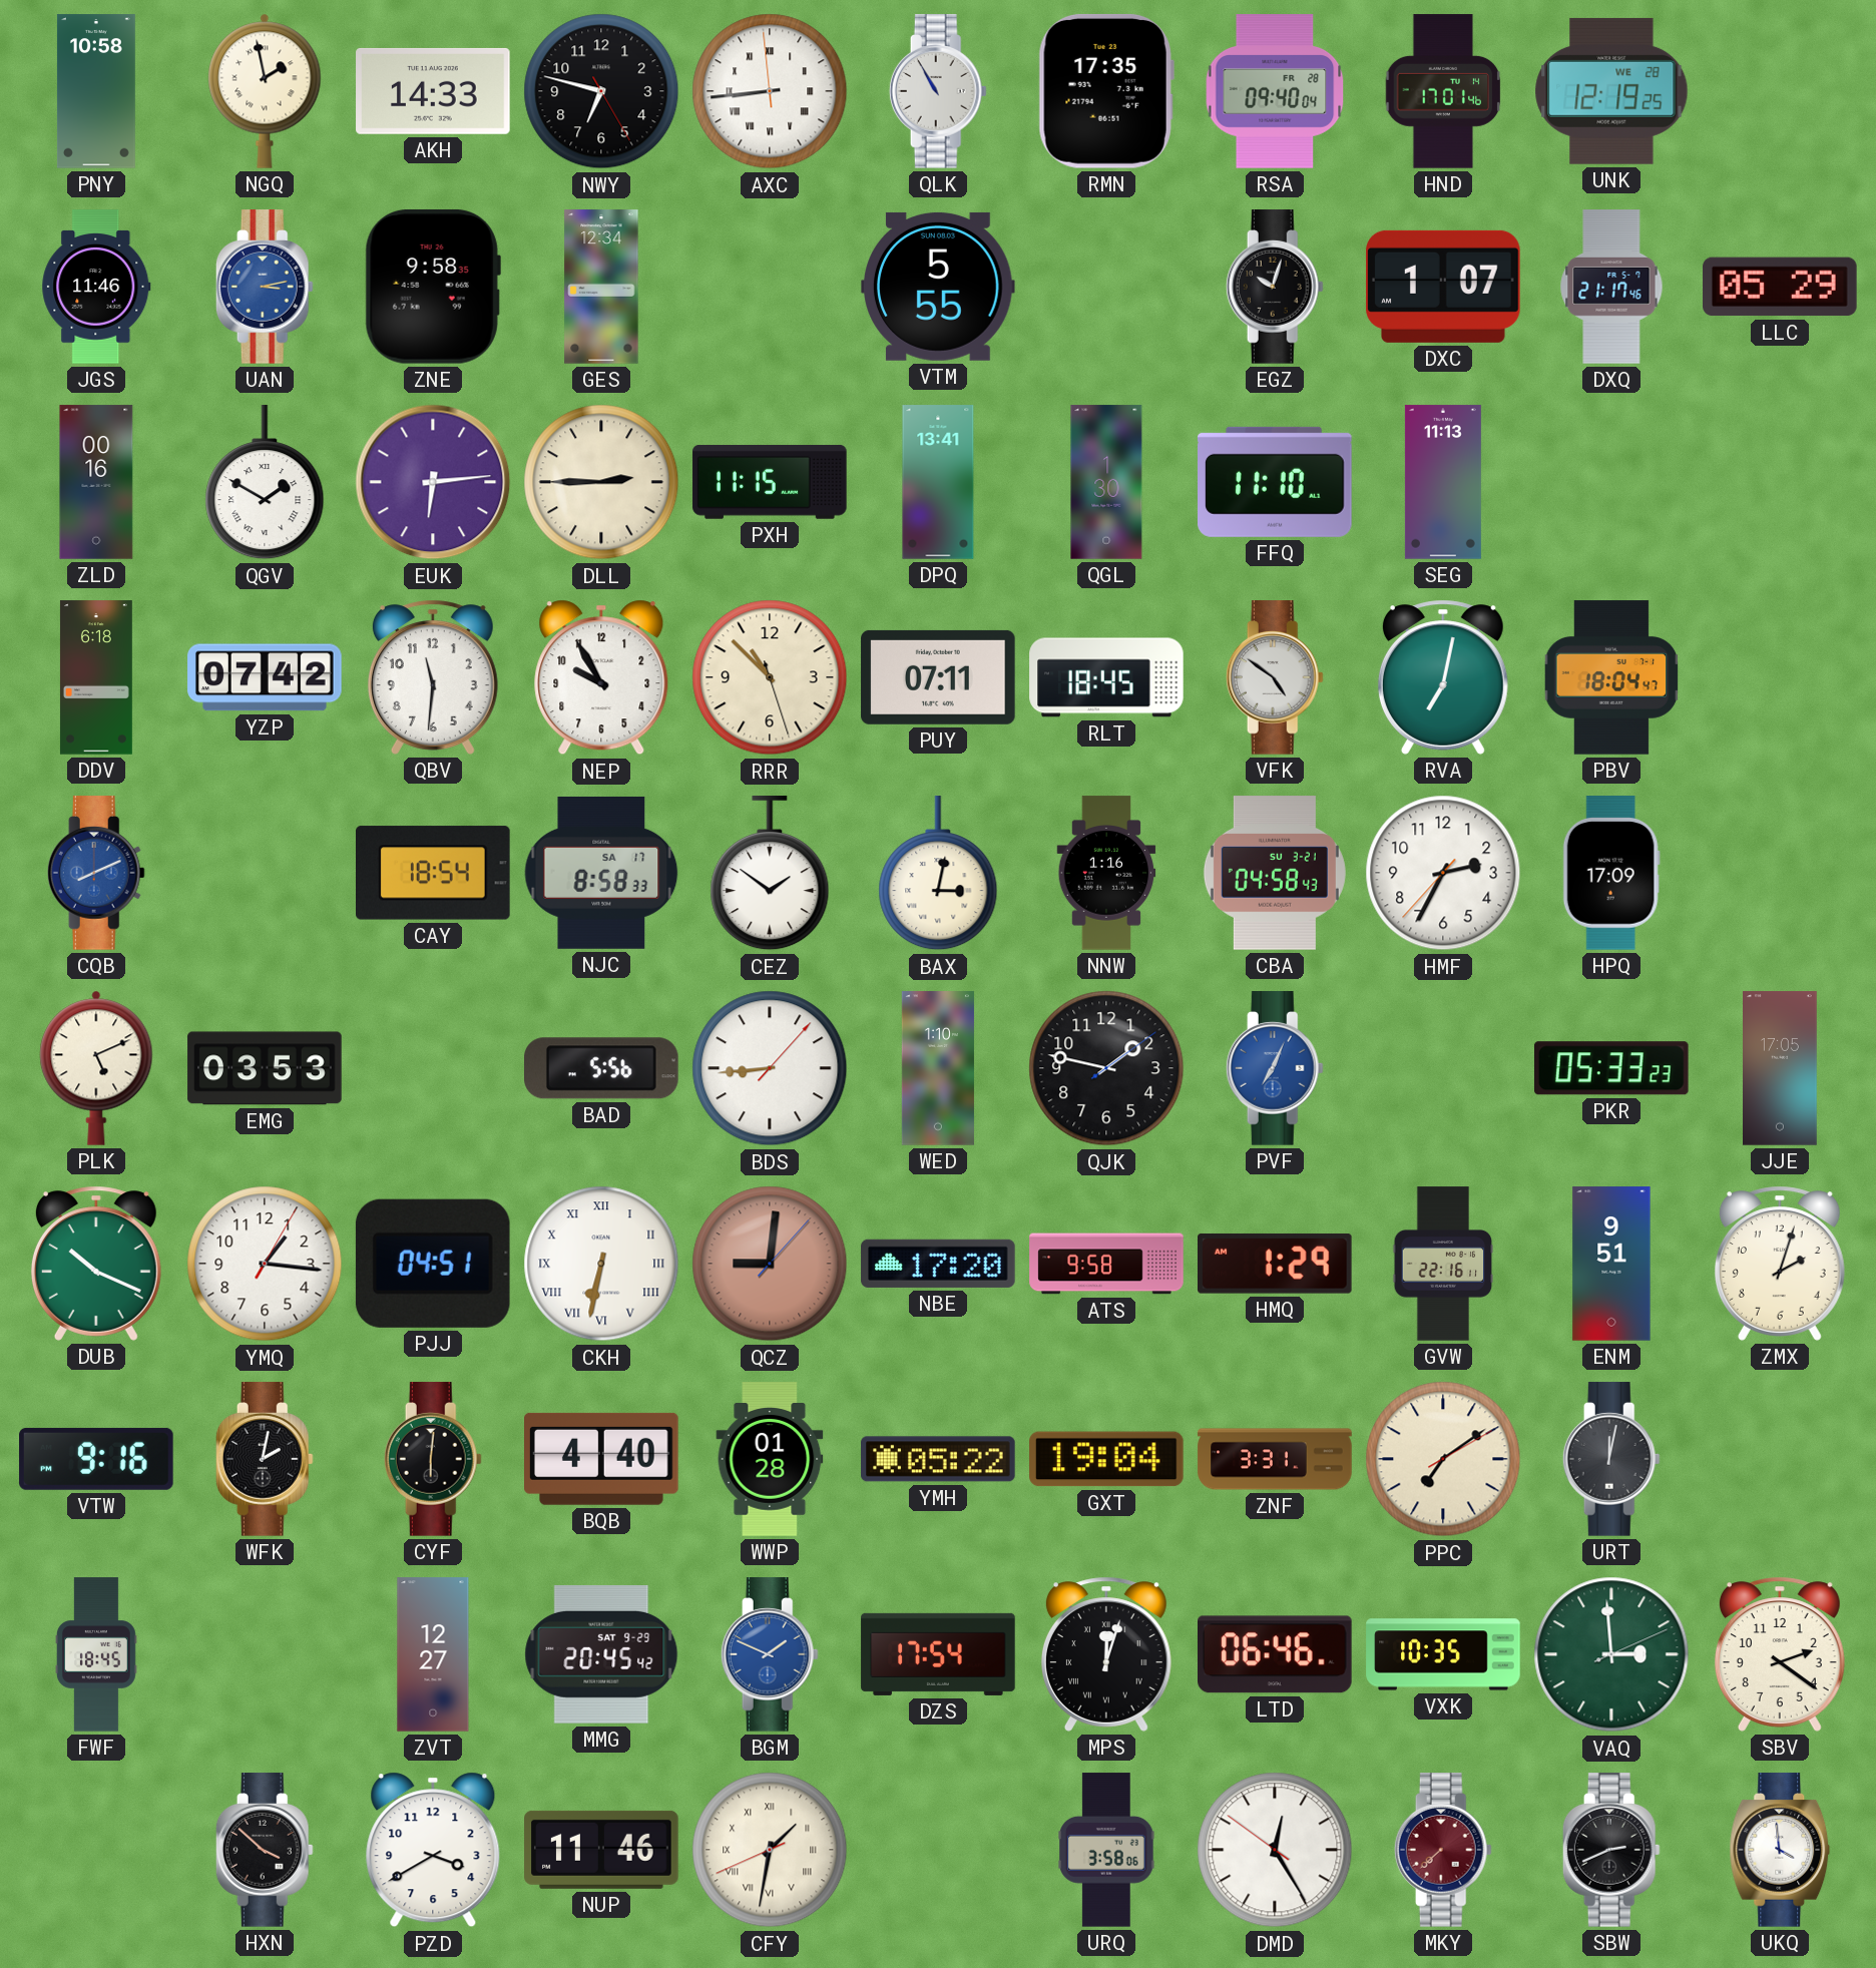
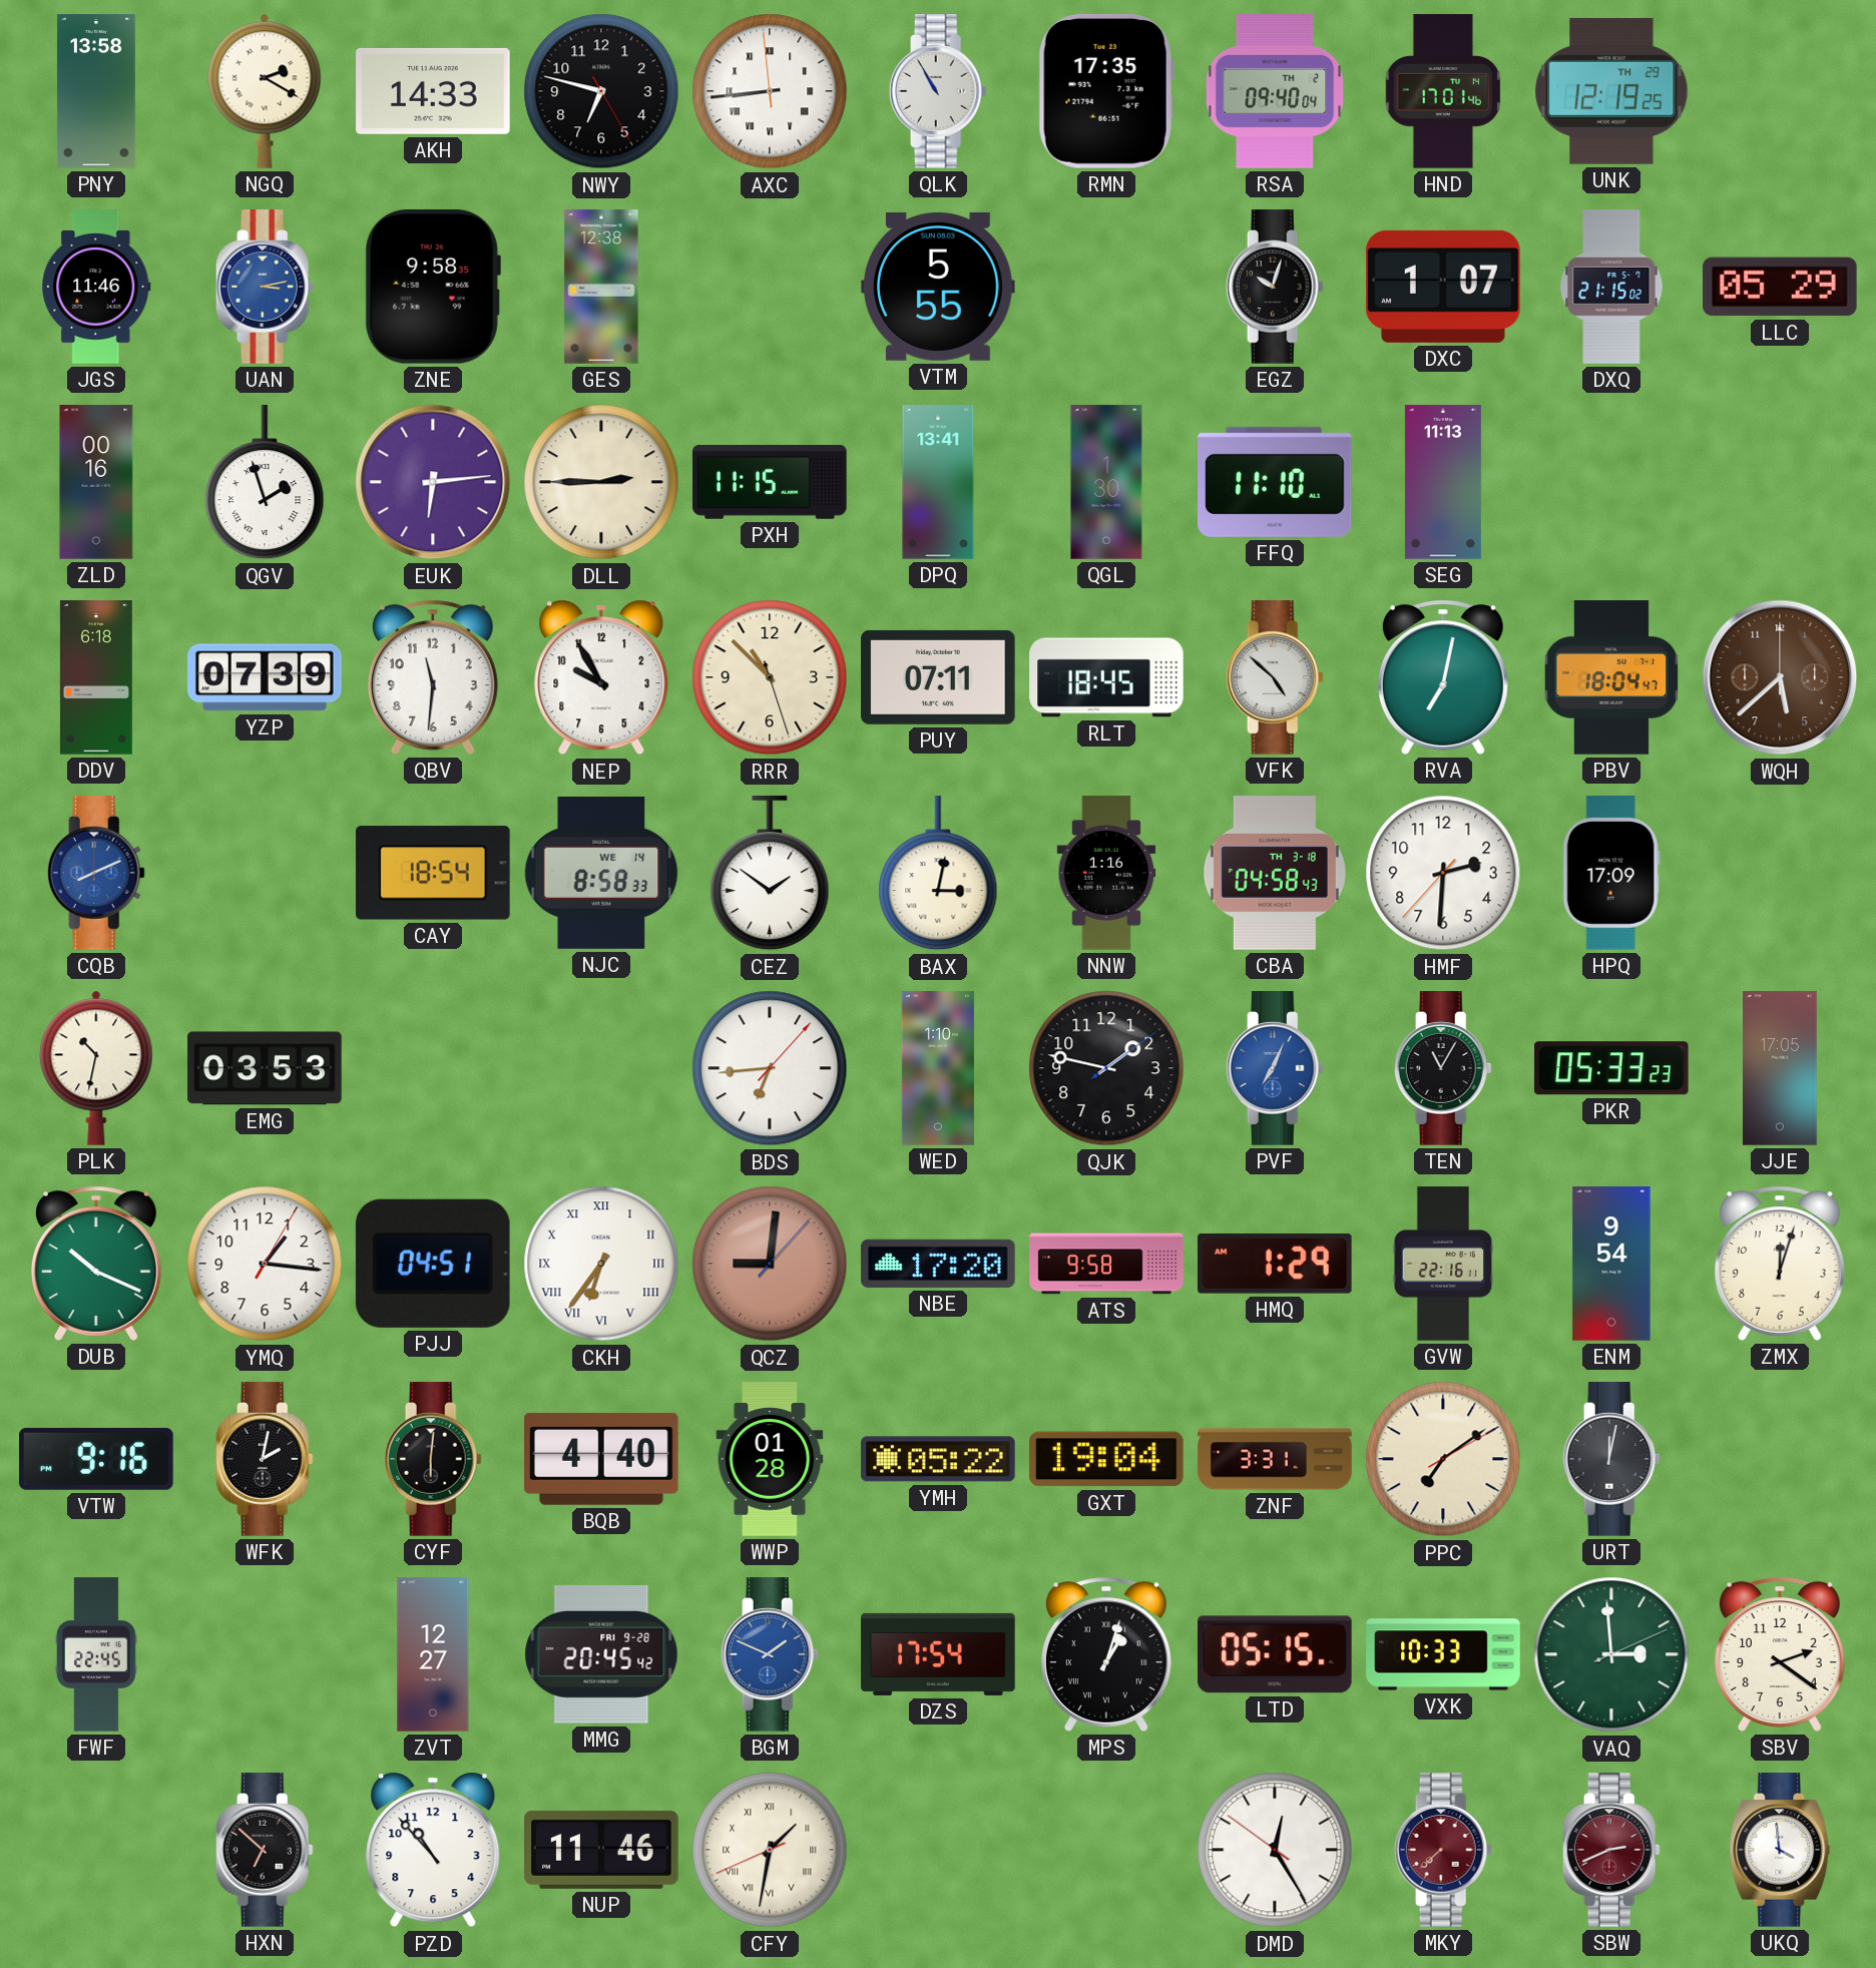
PNY: 10:58 -> 13:58
NGQ: 1:58 -> 2:20
RSA date: FR 28 -> TH 2
UNK date: WE 28 -> TH 29
GES: 12:34 -> 12:38
DXQ: 21:17 -> 21:15
QGV: 1:50 -> 1:57
YZP: 07:42 -> 07:39
VFK: 4:51 -> 4:52
WQH: none -> 5:38
NJC date: SA 17 -> WE 14
CBA date: SU 3-21 -> TH 3-18
HMF: 2:34 -> 2:30
PLK: 5:11 -> 10:32
BAD: 5:56 -> none
BDS: 8:44 -> 6:44
TEN: none -> 11:05
CKH: 6:32 -> 6:36
ENM: 9:51 -> 9:54
ZMX: 2:03 -> 12:03
FWF: 18:45 -> 22:45
MMG date: SAT 9-29 -> FRI 9-28
MPS: 12:03 -> 1:03
LTD: 06:46 -> 05:15
VXK: 10:35 -> 10:33
HXN: 3:52 -> 6:52
PZD: 3:40 -> 10:53
URQ: 3:58 -> none
SBW dial: black -> burgundy
